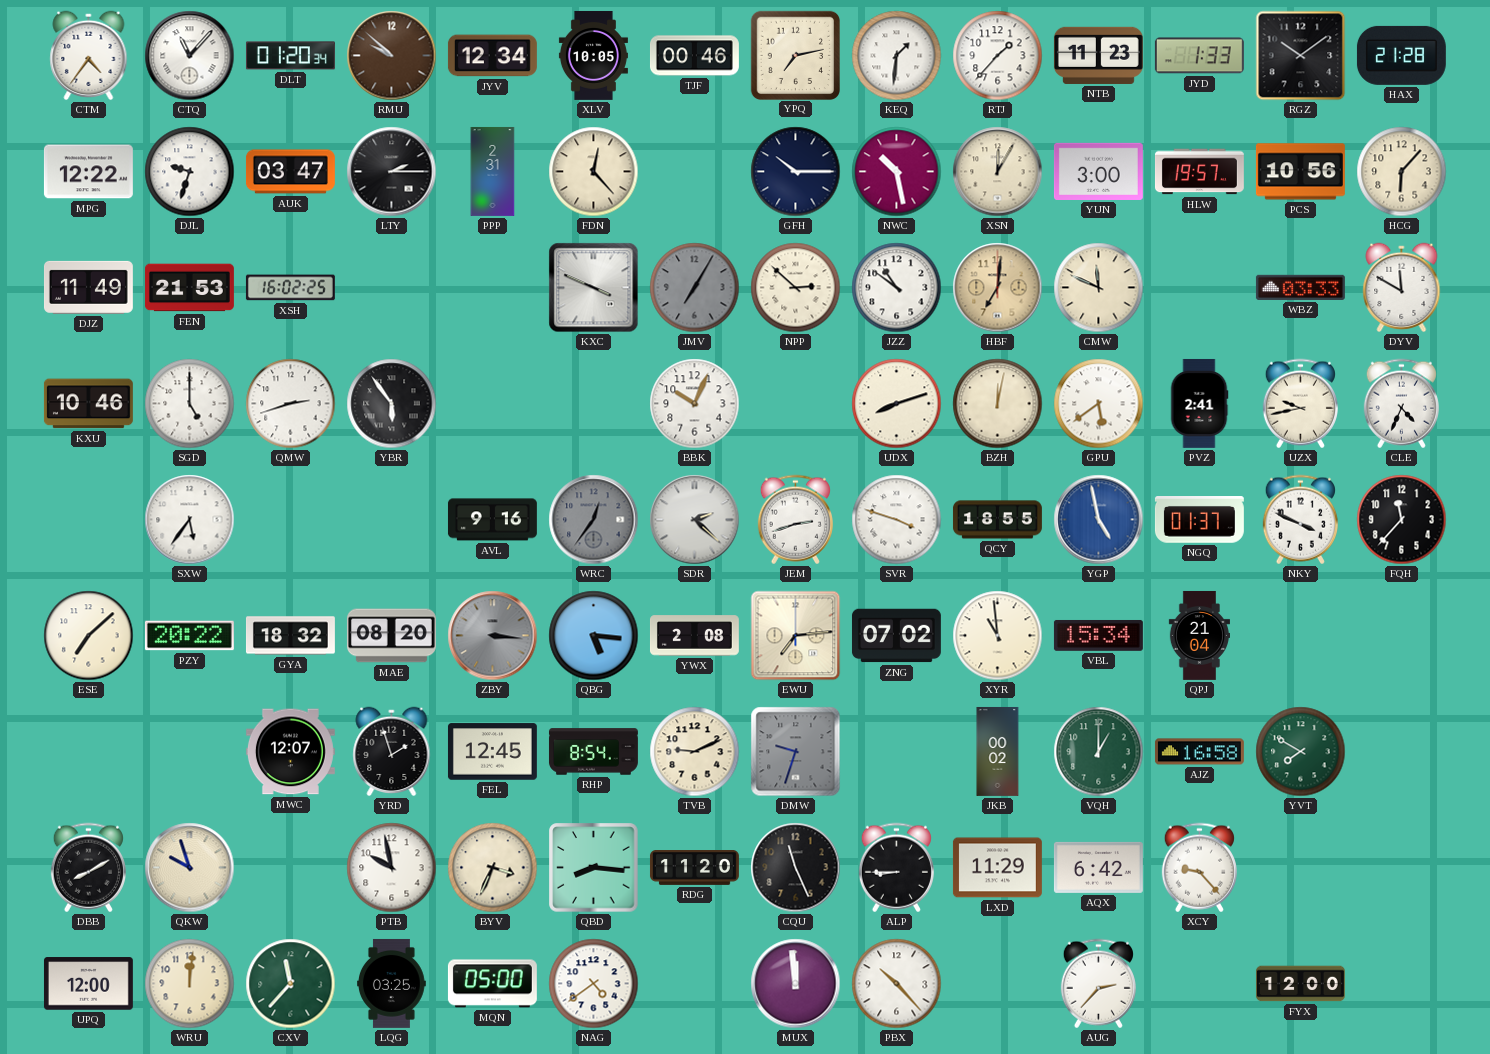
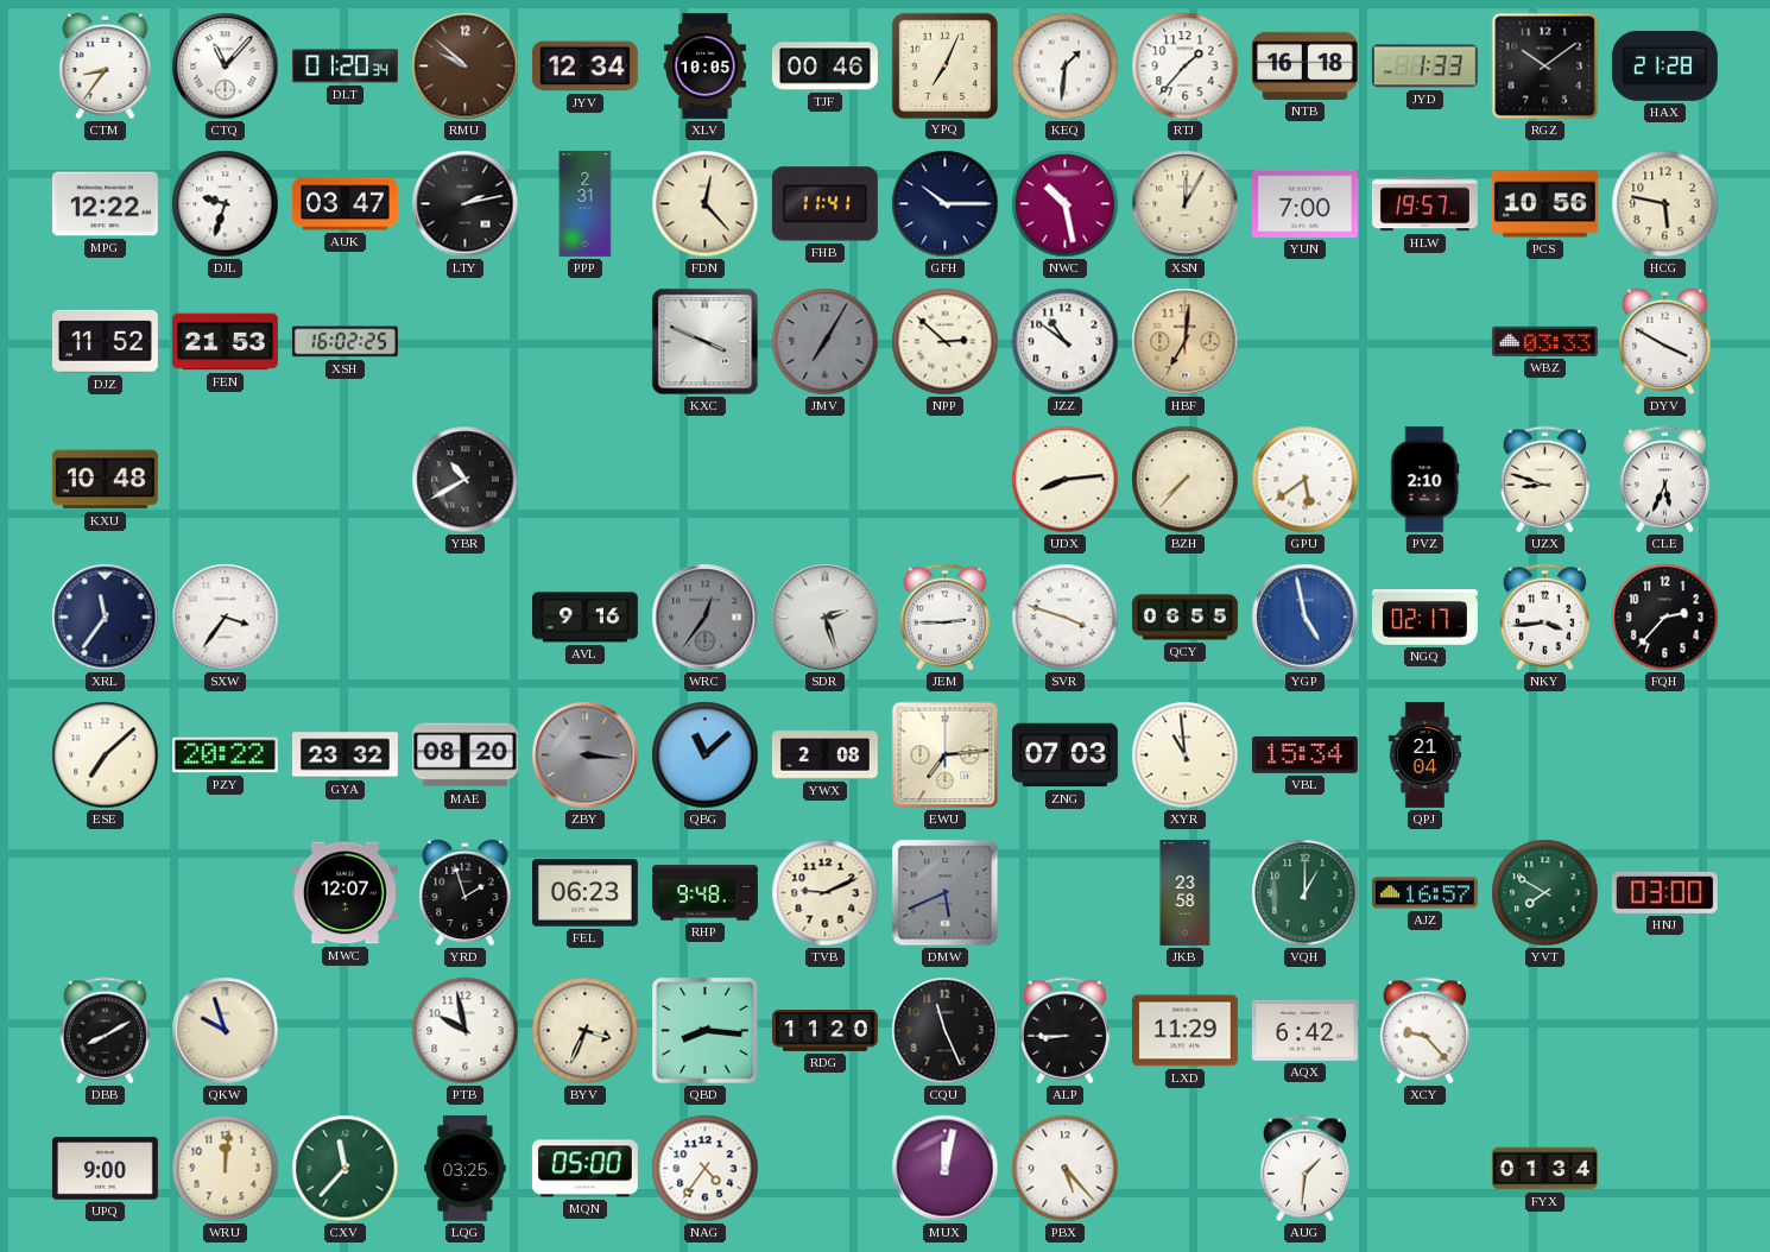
CTM: 4:36 -> 8:36
YPQ: 7:13 -> 7:04
NTB: 11:23 -> 16:18
LTY: 2:15 -> 2:13
FHB: none -> 11:41
YUN: 3:00 -> 7:00
HCG: 6:07 -> 5:47
DJZ: 11:49 -> 11:52
CMW: 11:49 -> none
DYV: 11:50 -> 3:50
KXU: 10:46 -> 10:48
SGD: 5:00 -> none
QMW: 2:42 -> none
YBR: 5:54 -> 10:40
BBK: 10:04 -> none
UDX: 8:12 -> 8:14
BZH: 12:02 -> 7:37
PVZ: 2:41 -> 2:10
UZX: 9:43 -> 8:48
CLE: 4:34 -> 5:34
XRL: none -> 11:36
SXW: 5:36 -> 3:36
SDR: 2:22 -> 2:27
JEM: 2:42 -> 2:45
QCY: 18:55 -> 06:55
NGQ: 01:37 -> 02:17
NKY: 3:49 -> 3:44
FQH: 11:37 -> 2:37
GYA: 18:32 -> 23:32
QBG: 5:16 -> 11:08
ZNG: 07:02 -> 07:03
FEL: 12:45 -> 06:23
RHP: 8:54 -> 9:48
DMW: 9:33 -> 5:41
JKB: 00:02 -> 23:58
AJZ: 16:58 -> 16:57
HNJ: none -> 03:00
UPQ: 12:00 -> 9:00
NAG: 4:39 -> 4:36
MUX: 11:59 -> 12:02
PBX: 10:23 -> 5:23
AUG: 2:37 -> 1:31
FYX: 12:00 -> 01:34
